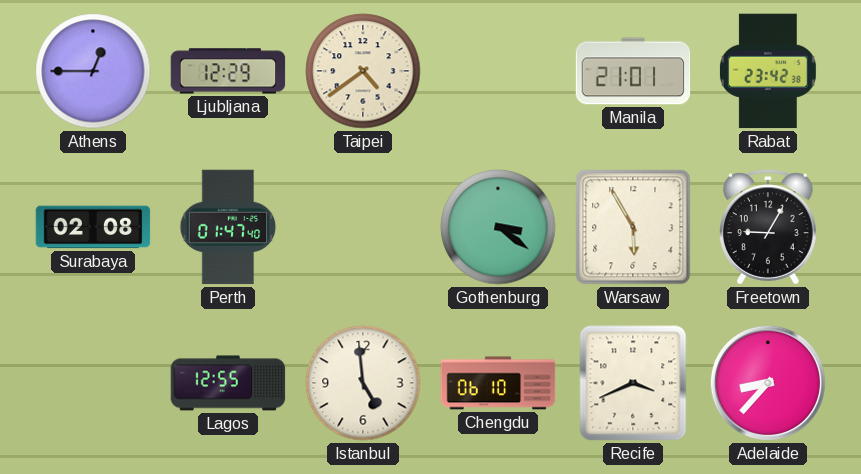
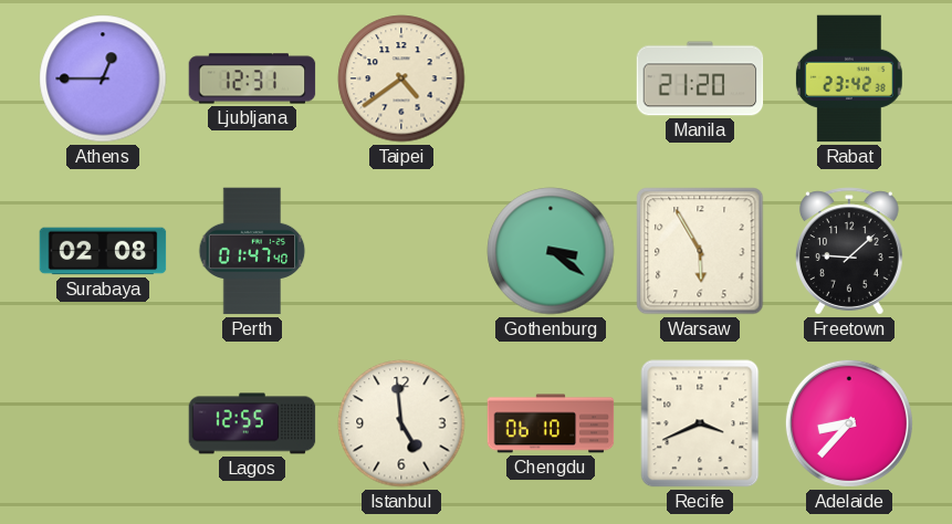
Ljubljana: 12:29 -> 12:31
Manila: 21:01 -> 21:20
Freetown: 9:05 -> 9:08
